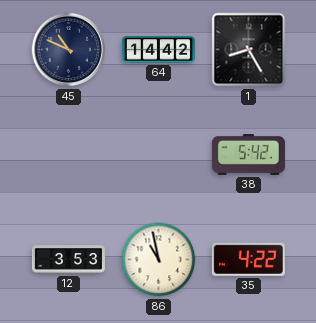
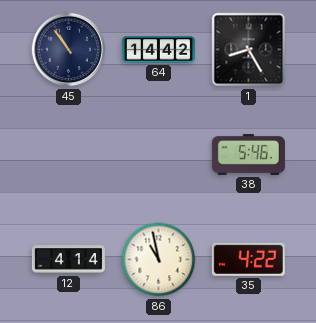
45: 10:49 -> 10:54
38: 5:42 -> 5:46
12: 3:53 -> 4:14
